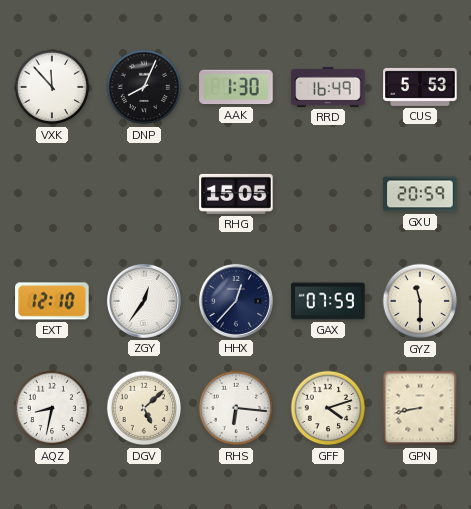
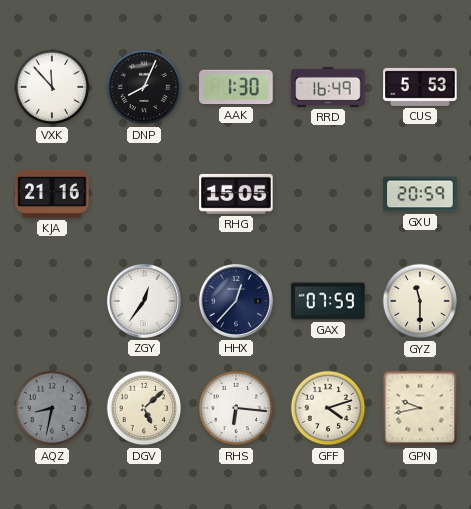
KJA: none -> 21:16
EXT: 12:10 -> none
AQZ dial: white -> grey
GPN: 8:43 -> 9:43
